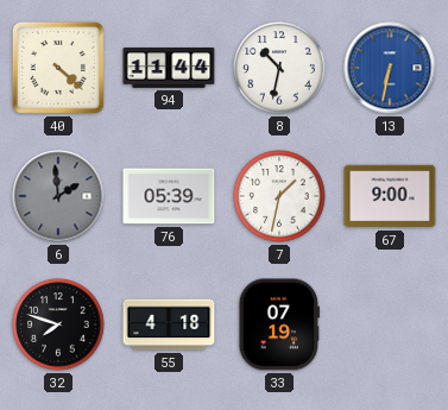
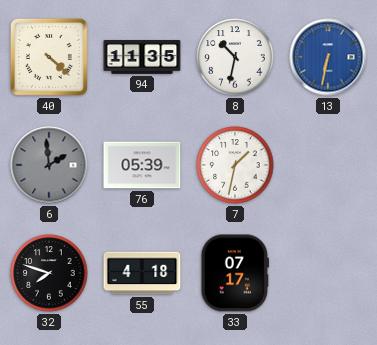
94: 11:44 -> 11:35
67: 9:00 -> none
33: 07:19 -> 07:17
